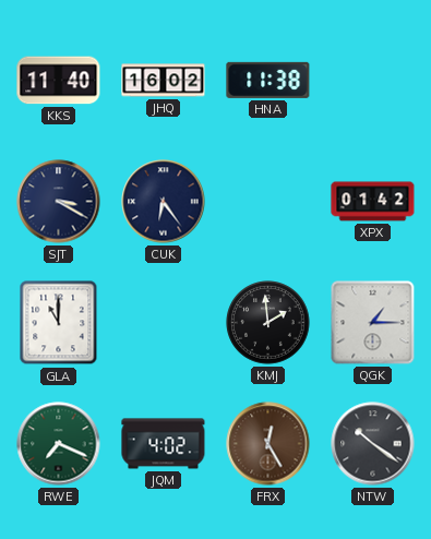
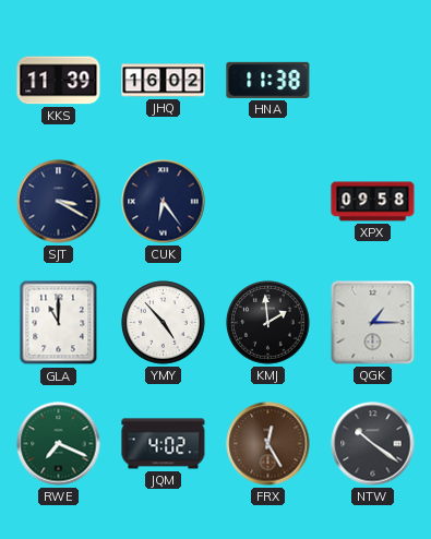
KKS: 11:40 -> 11:39
XPX: 01:42 -> 09:58
YMY: none -> 4:53
